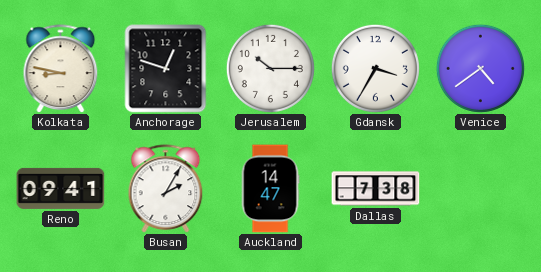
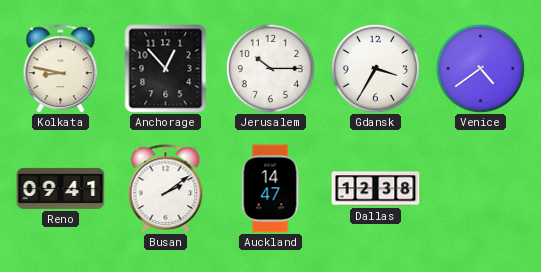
Anchorage: 12:48 -> 12:53
Busan: 2:05 -> 2:09
Dallas: 7:38 -> 12:38
